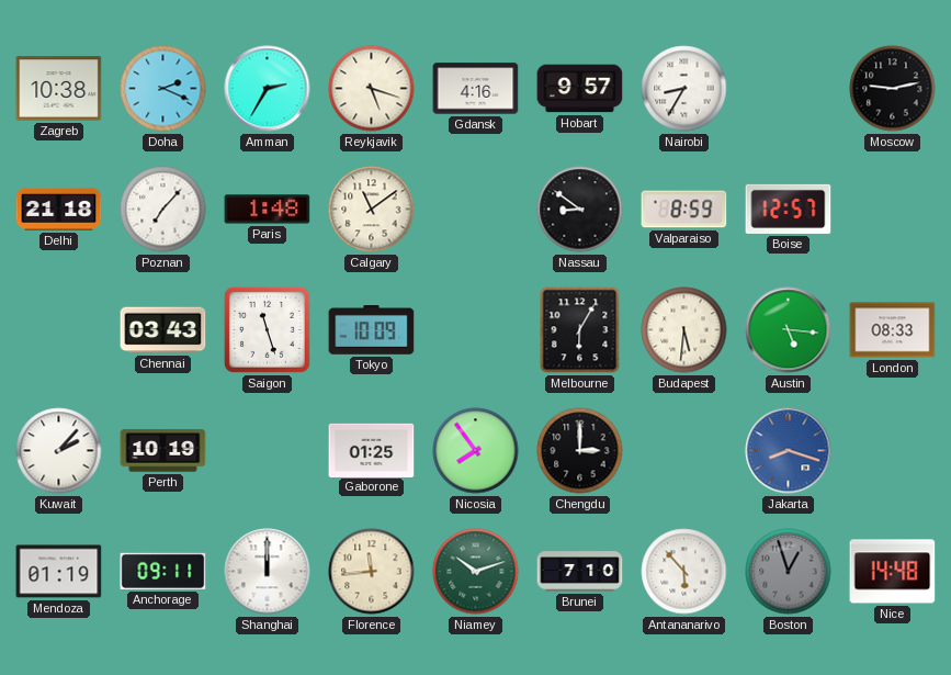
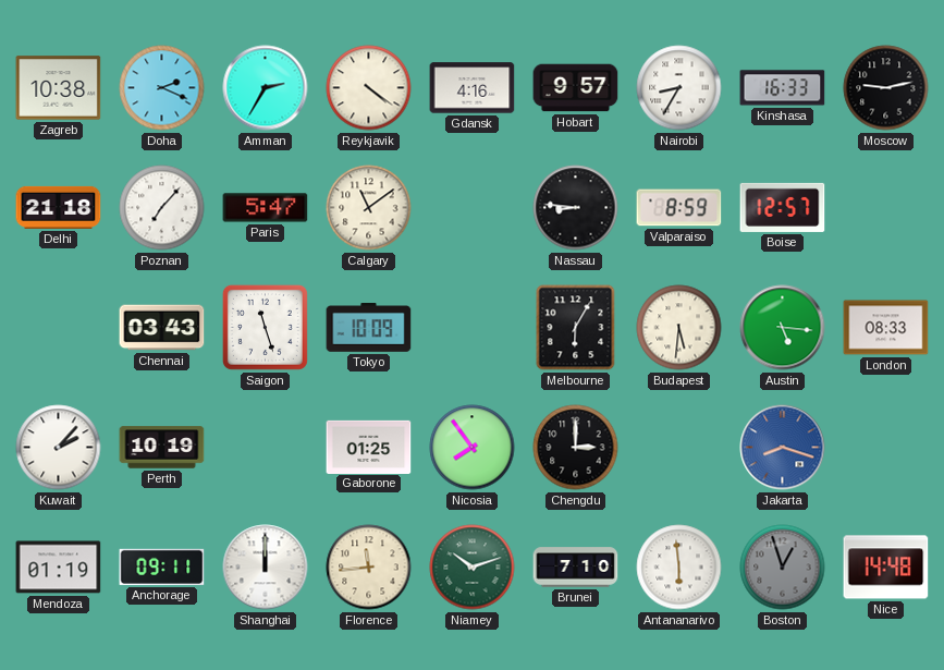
Reykjavik: 5:18 -> 4:21
Kinshasa: none -> 16:33
Paris: 1:48 -> 5:47
Nassau: 8:51 -> 8:46
Antananarivo: 5:53 -> 5:59
